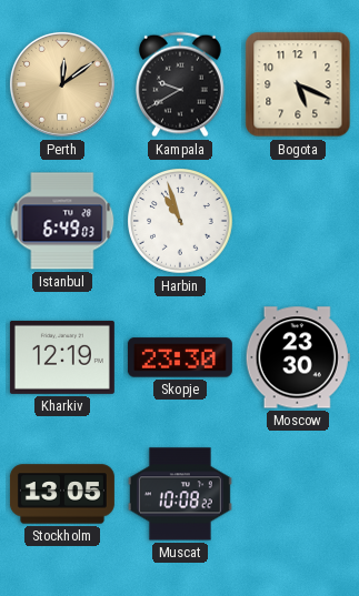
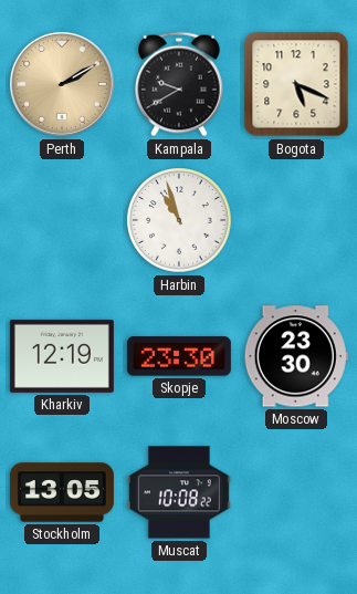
Perth: 12:09 -> 2:10
Istanbul: 6:49 -> none
